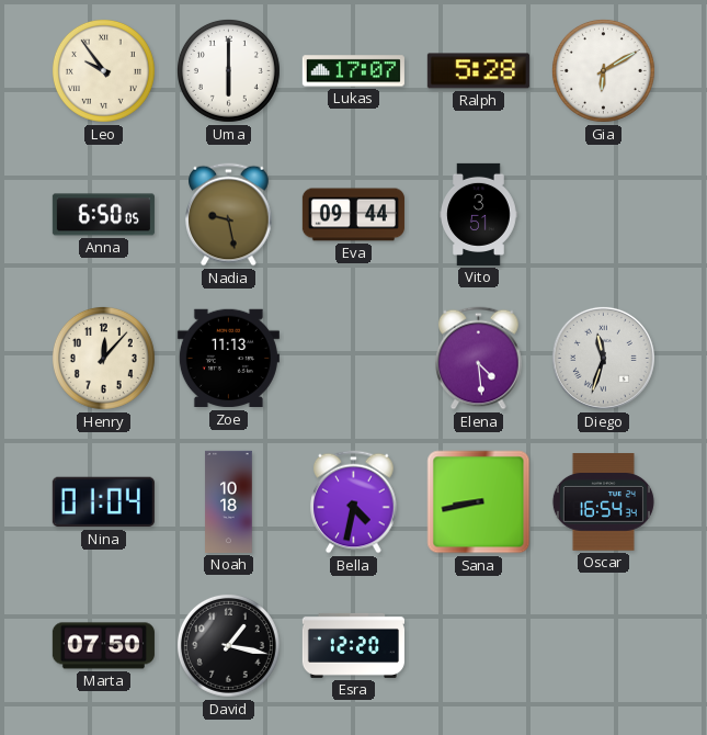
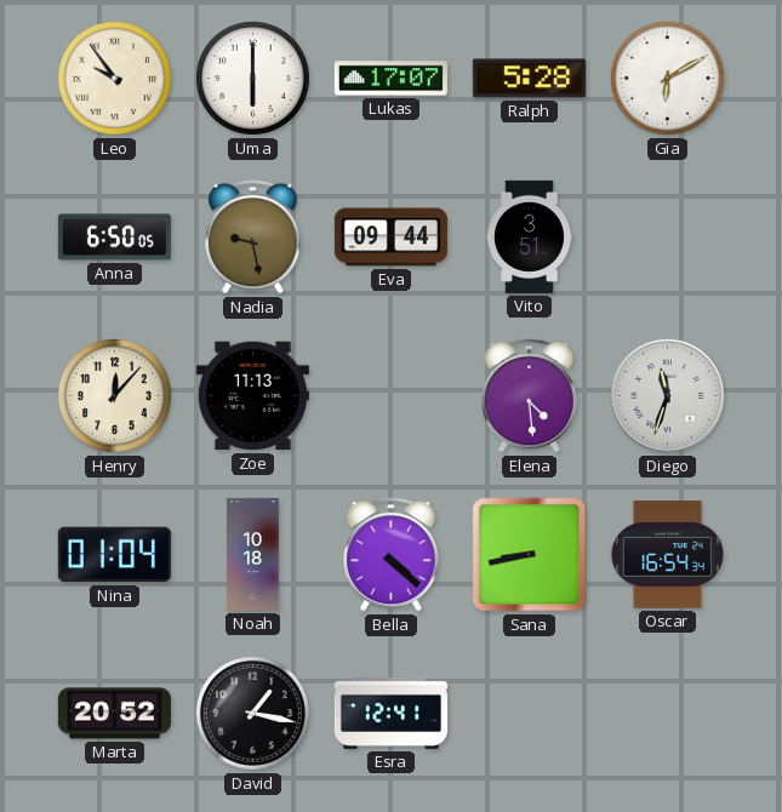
Bella: 4:32 -> 4:22
Marta: 07:50 -> 20:52
Esra: 12:20 -> 12:41
